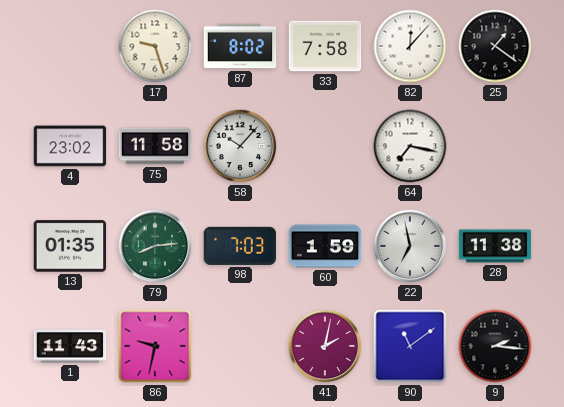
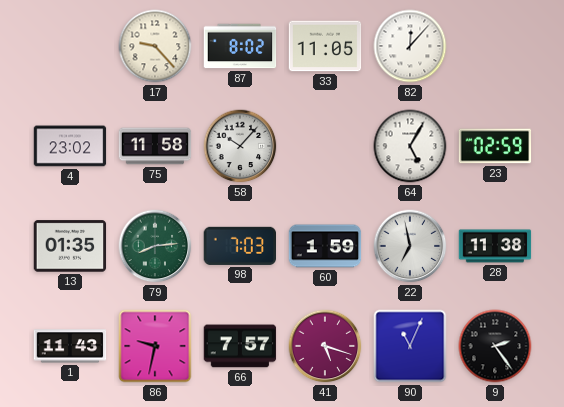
17: 9:27 -> 9:23
33: 7:58 -> 11:05
25: 1:21 -> none
64: 7:17 -> 5:05
23: none -> 02:59
66: none -> 7:57
41: 2:02 -> 5:18
90: 11:09 -> 11:04
9: 2:16 -> 2:24
